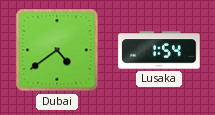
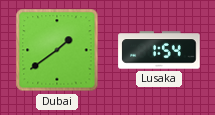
Dubai: 4:39 -> 1:39
